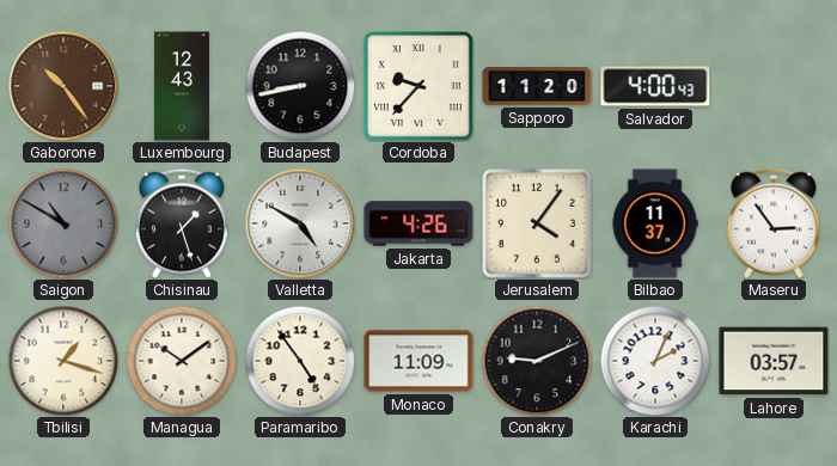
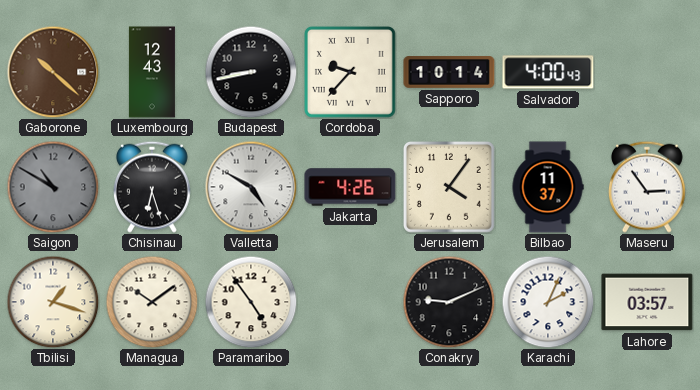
Gaborone: 10:24 -> 10:22
Sapporo: 11:20 -> 10:14
Chisinau: 1:27 -> 6:27
Monaco: 11:09 -> none
